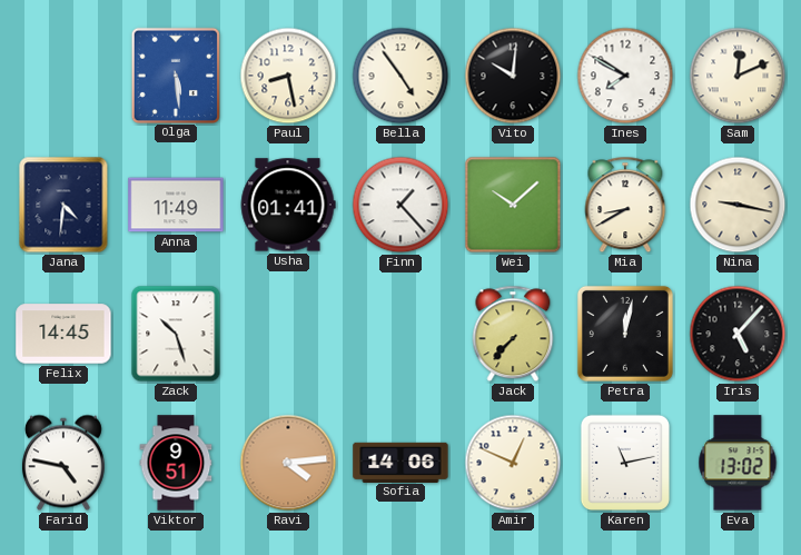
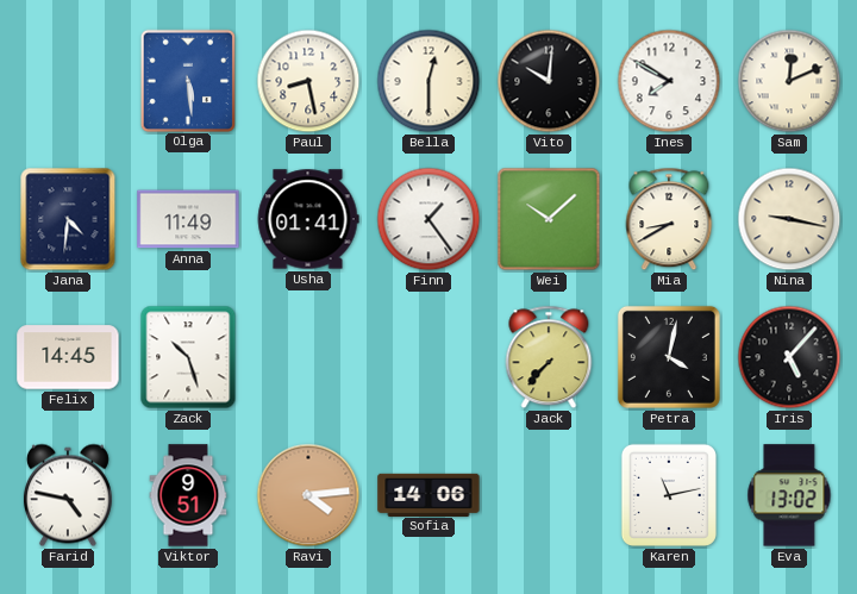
Bella: 4:54 -> 12:30
Finn: 1:23 -> 1:24
Petra: 12:02 -> 4:02
Amir: 12:49 -> none
